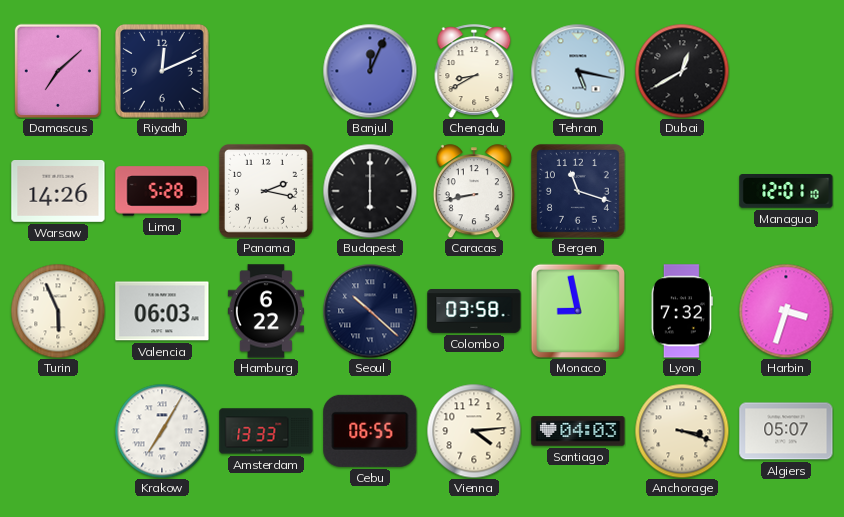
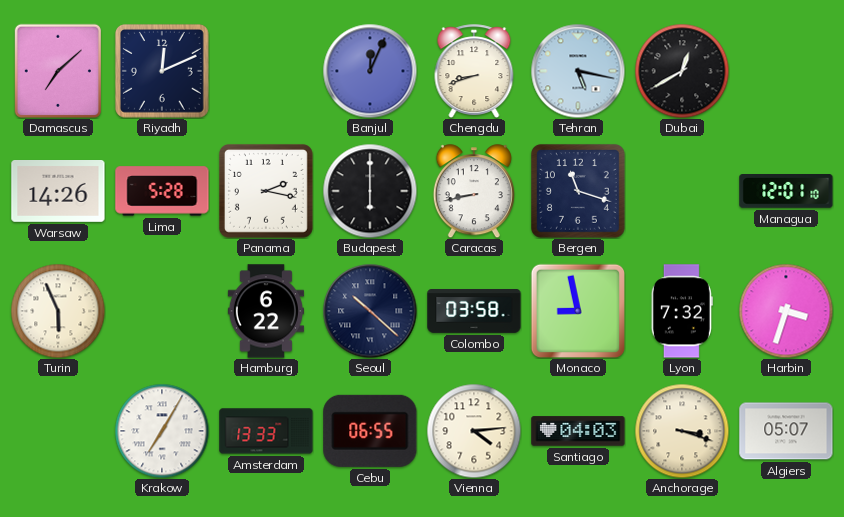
Chengdu: 8:40 -> 8:42
Valencia: 06:03 -> none
